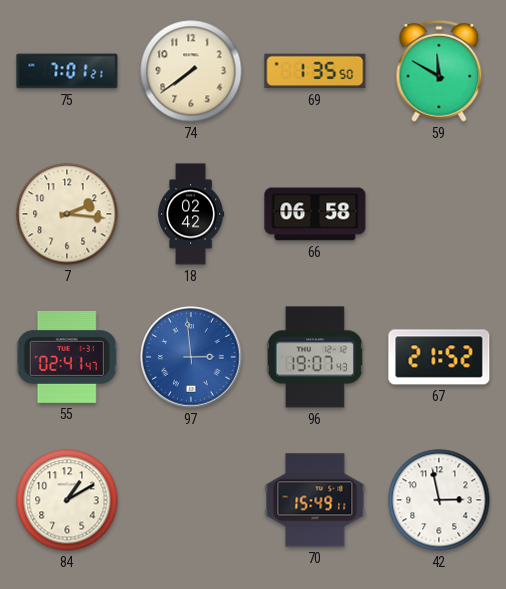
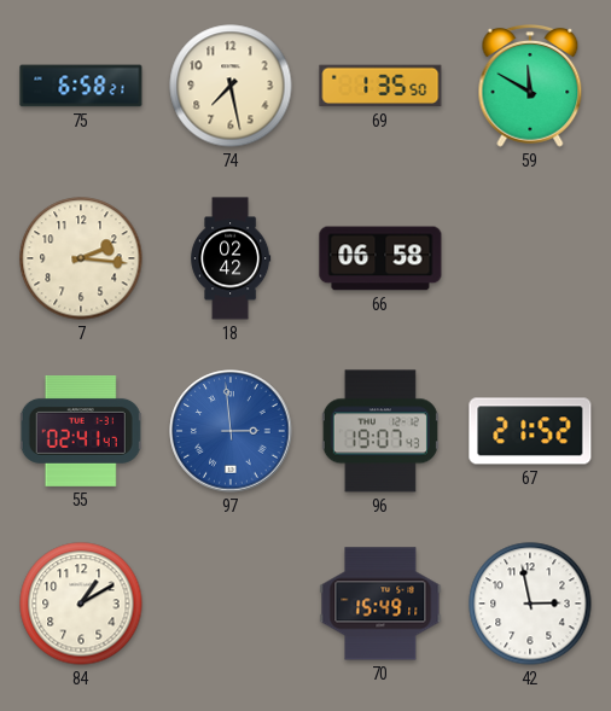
75: 7:01 -> 6:58
74: 7:39 -> 7:28
